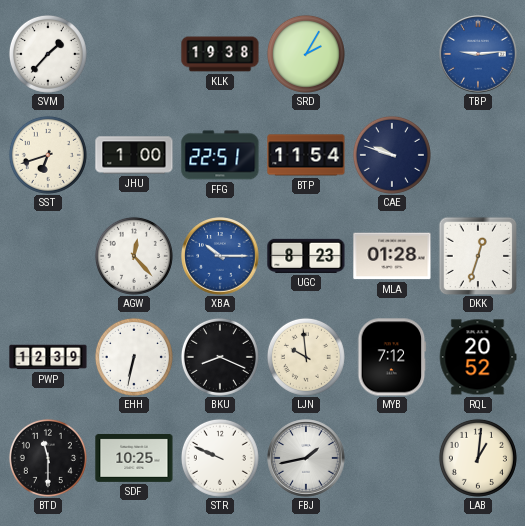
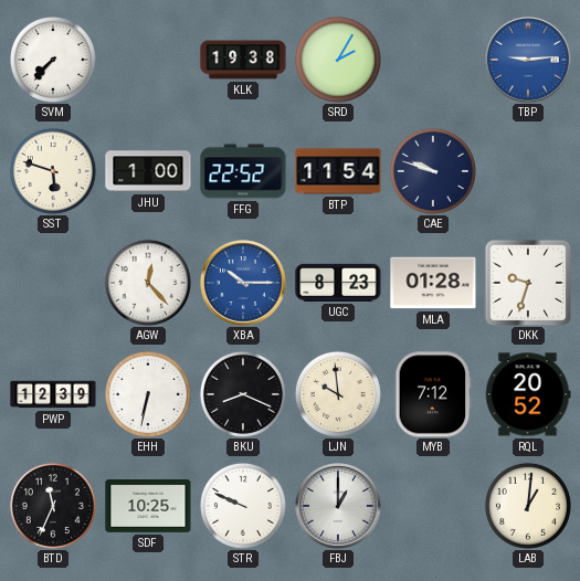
SVM: 1:37 -> 7:37
SST: 6:42 -> 5:48
FFG: 22:51 -> 22:52
DKK: 12:33 -> 9:33
BTD: 11:30 -> 11:34
FBJ: 1:43 -> 1:00
